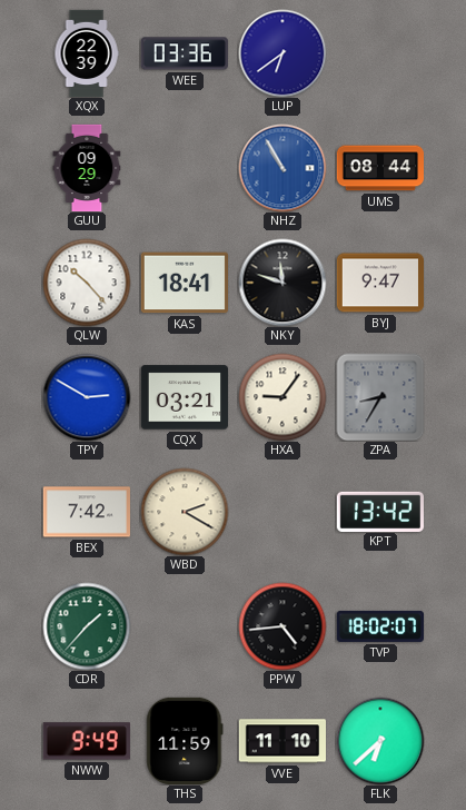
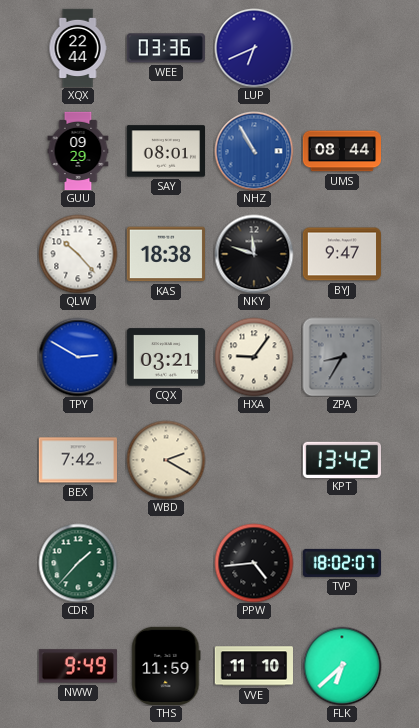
XQX: 22:39 -> 22:44
LUP: 6:39 -> 6:41
SAY: none -> 08:01
KAS: 18:41 -> 18:38
